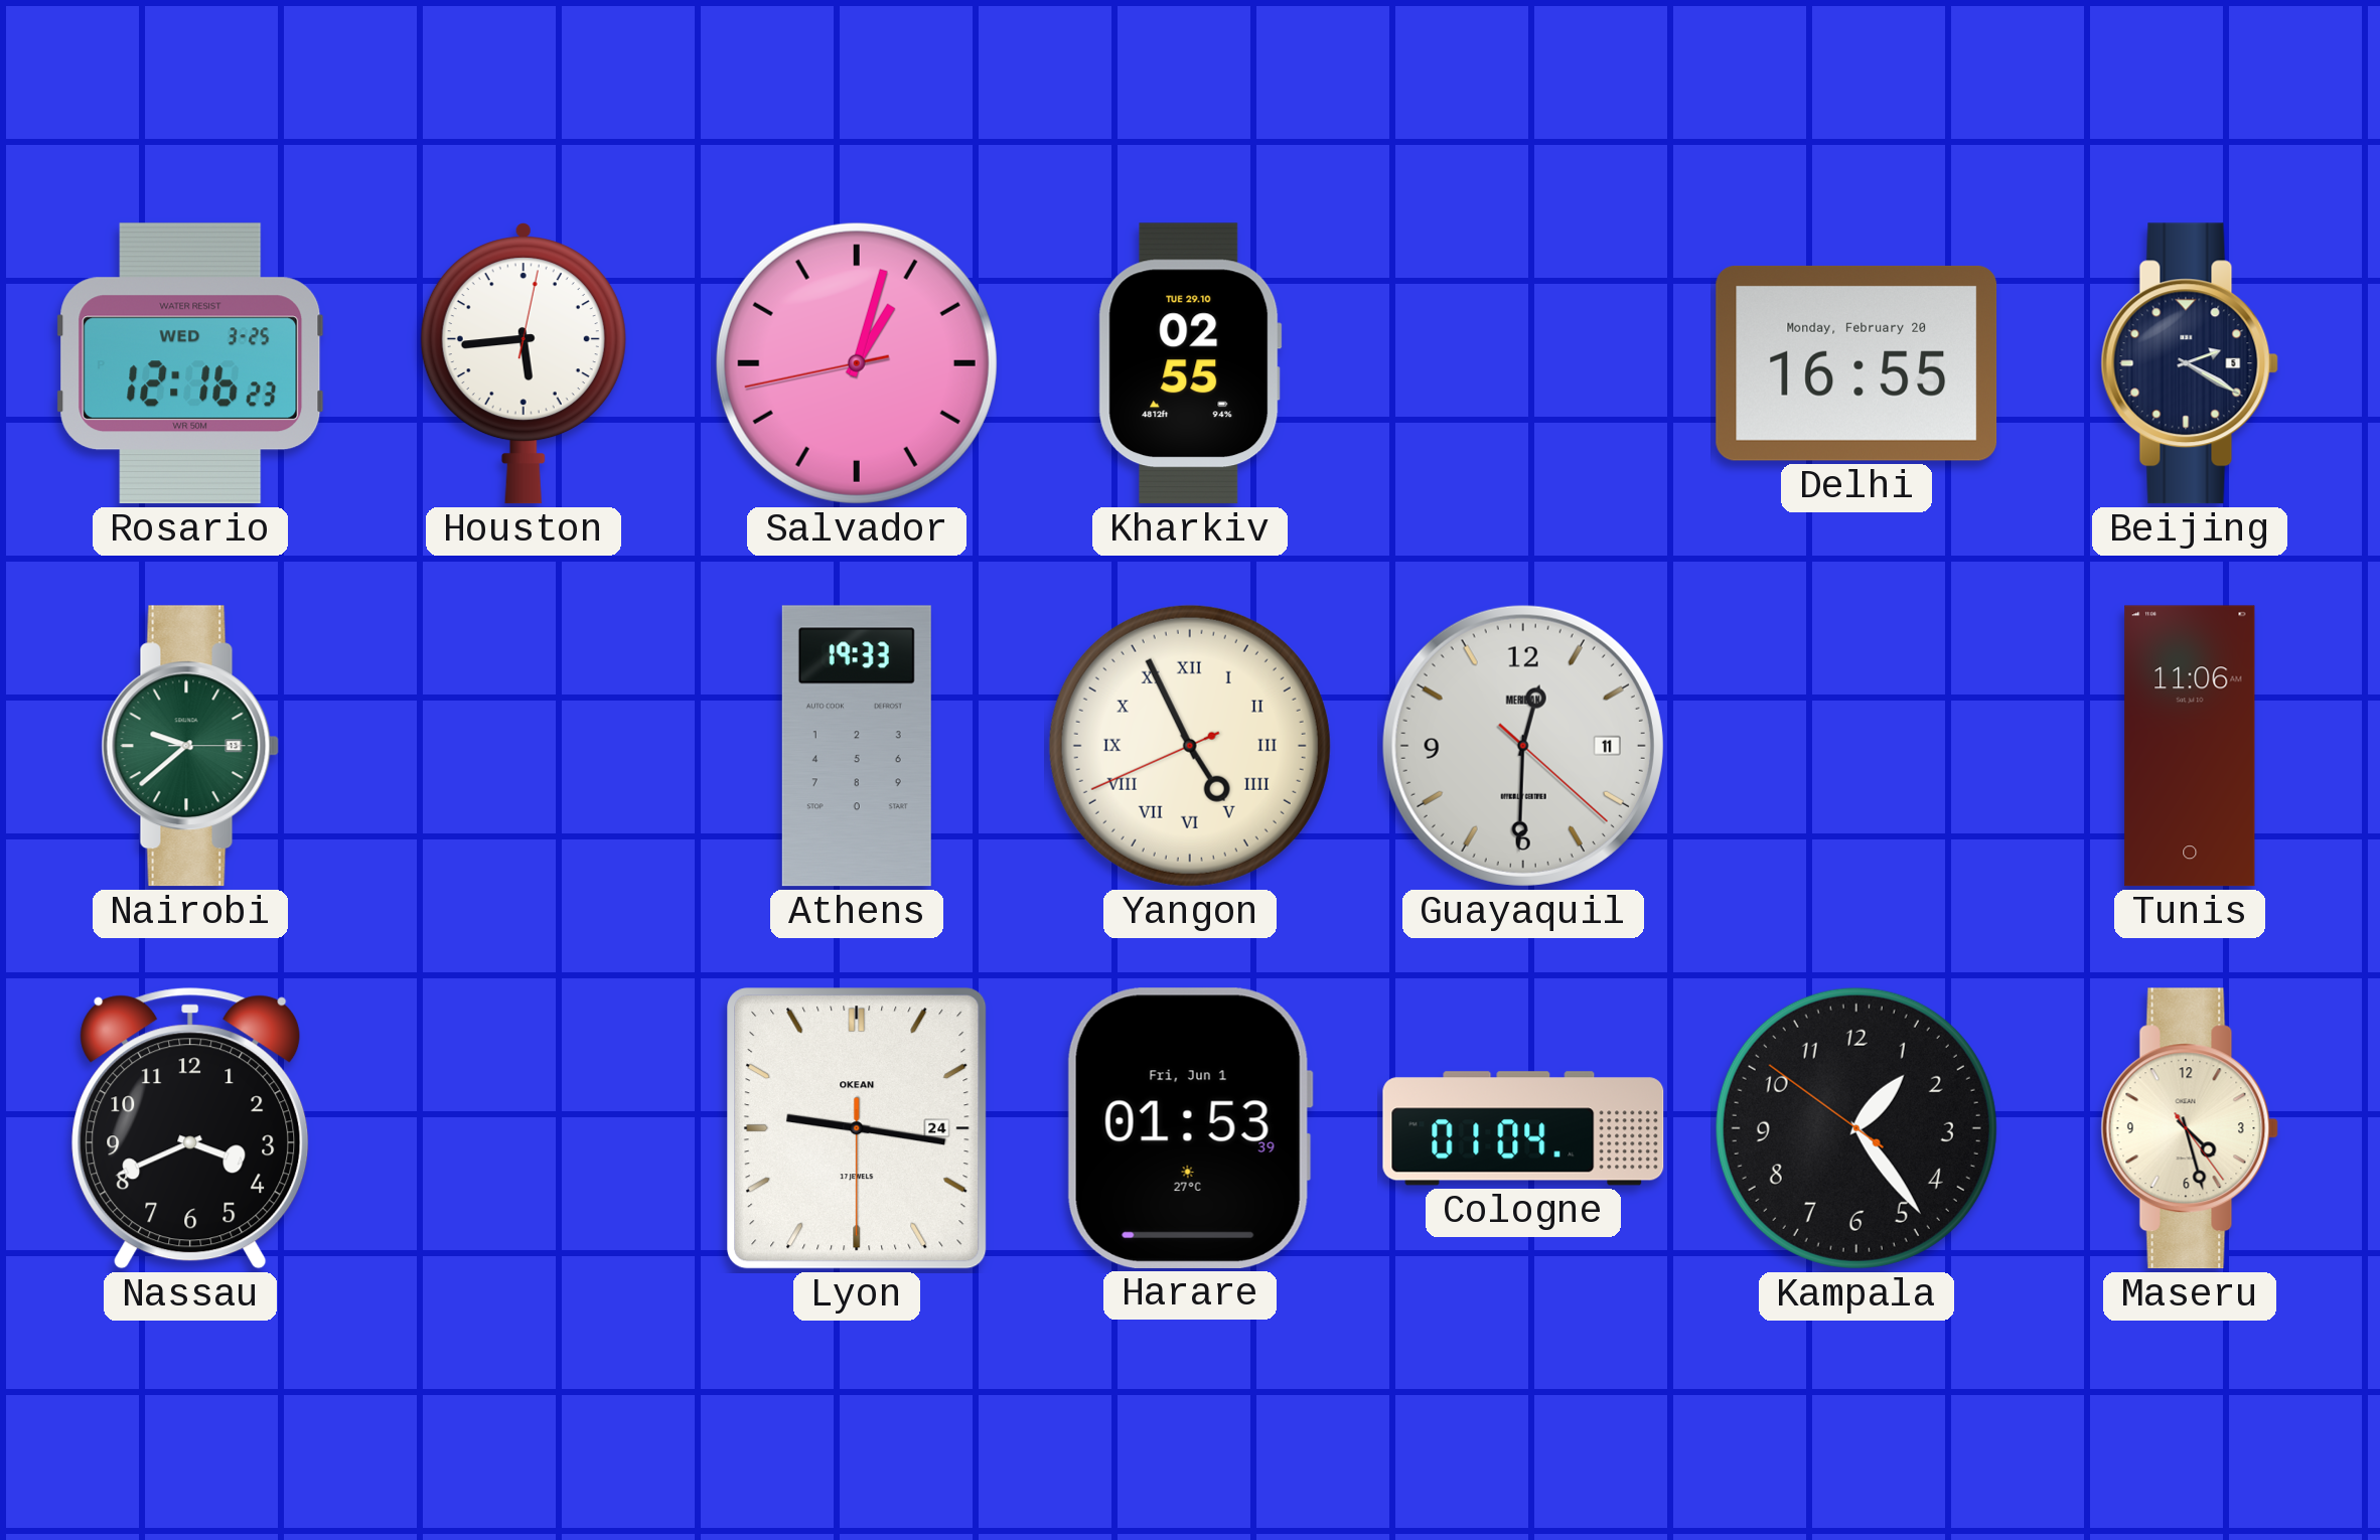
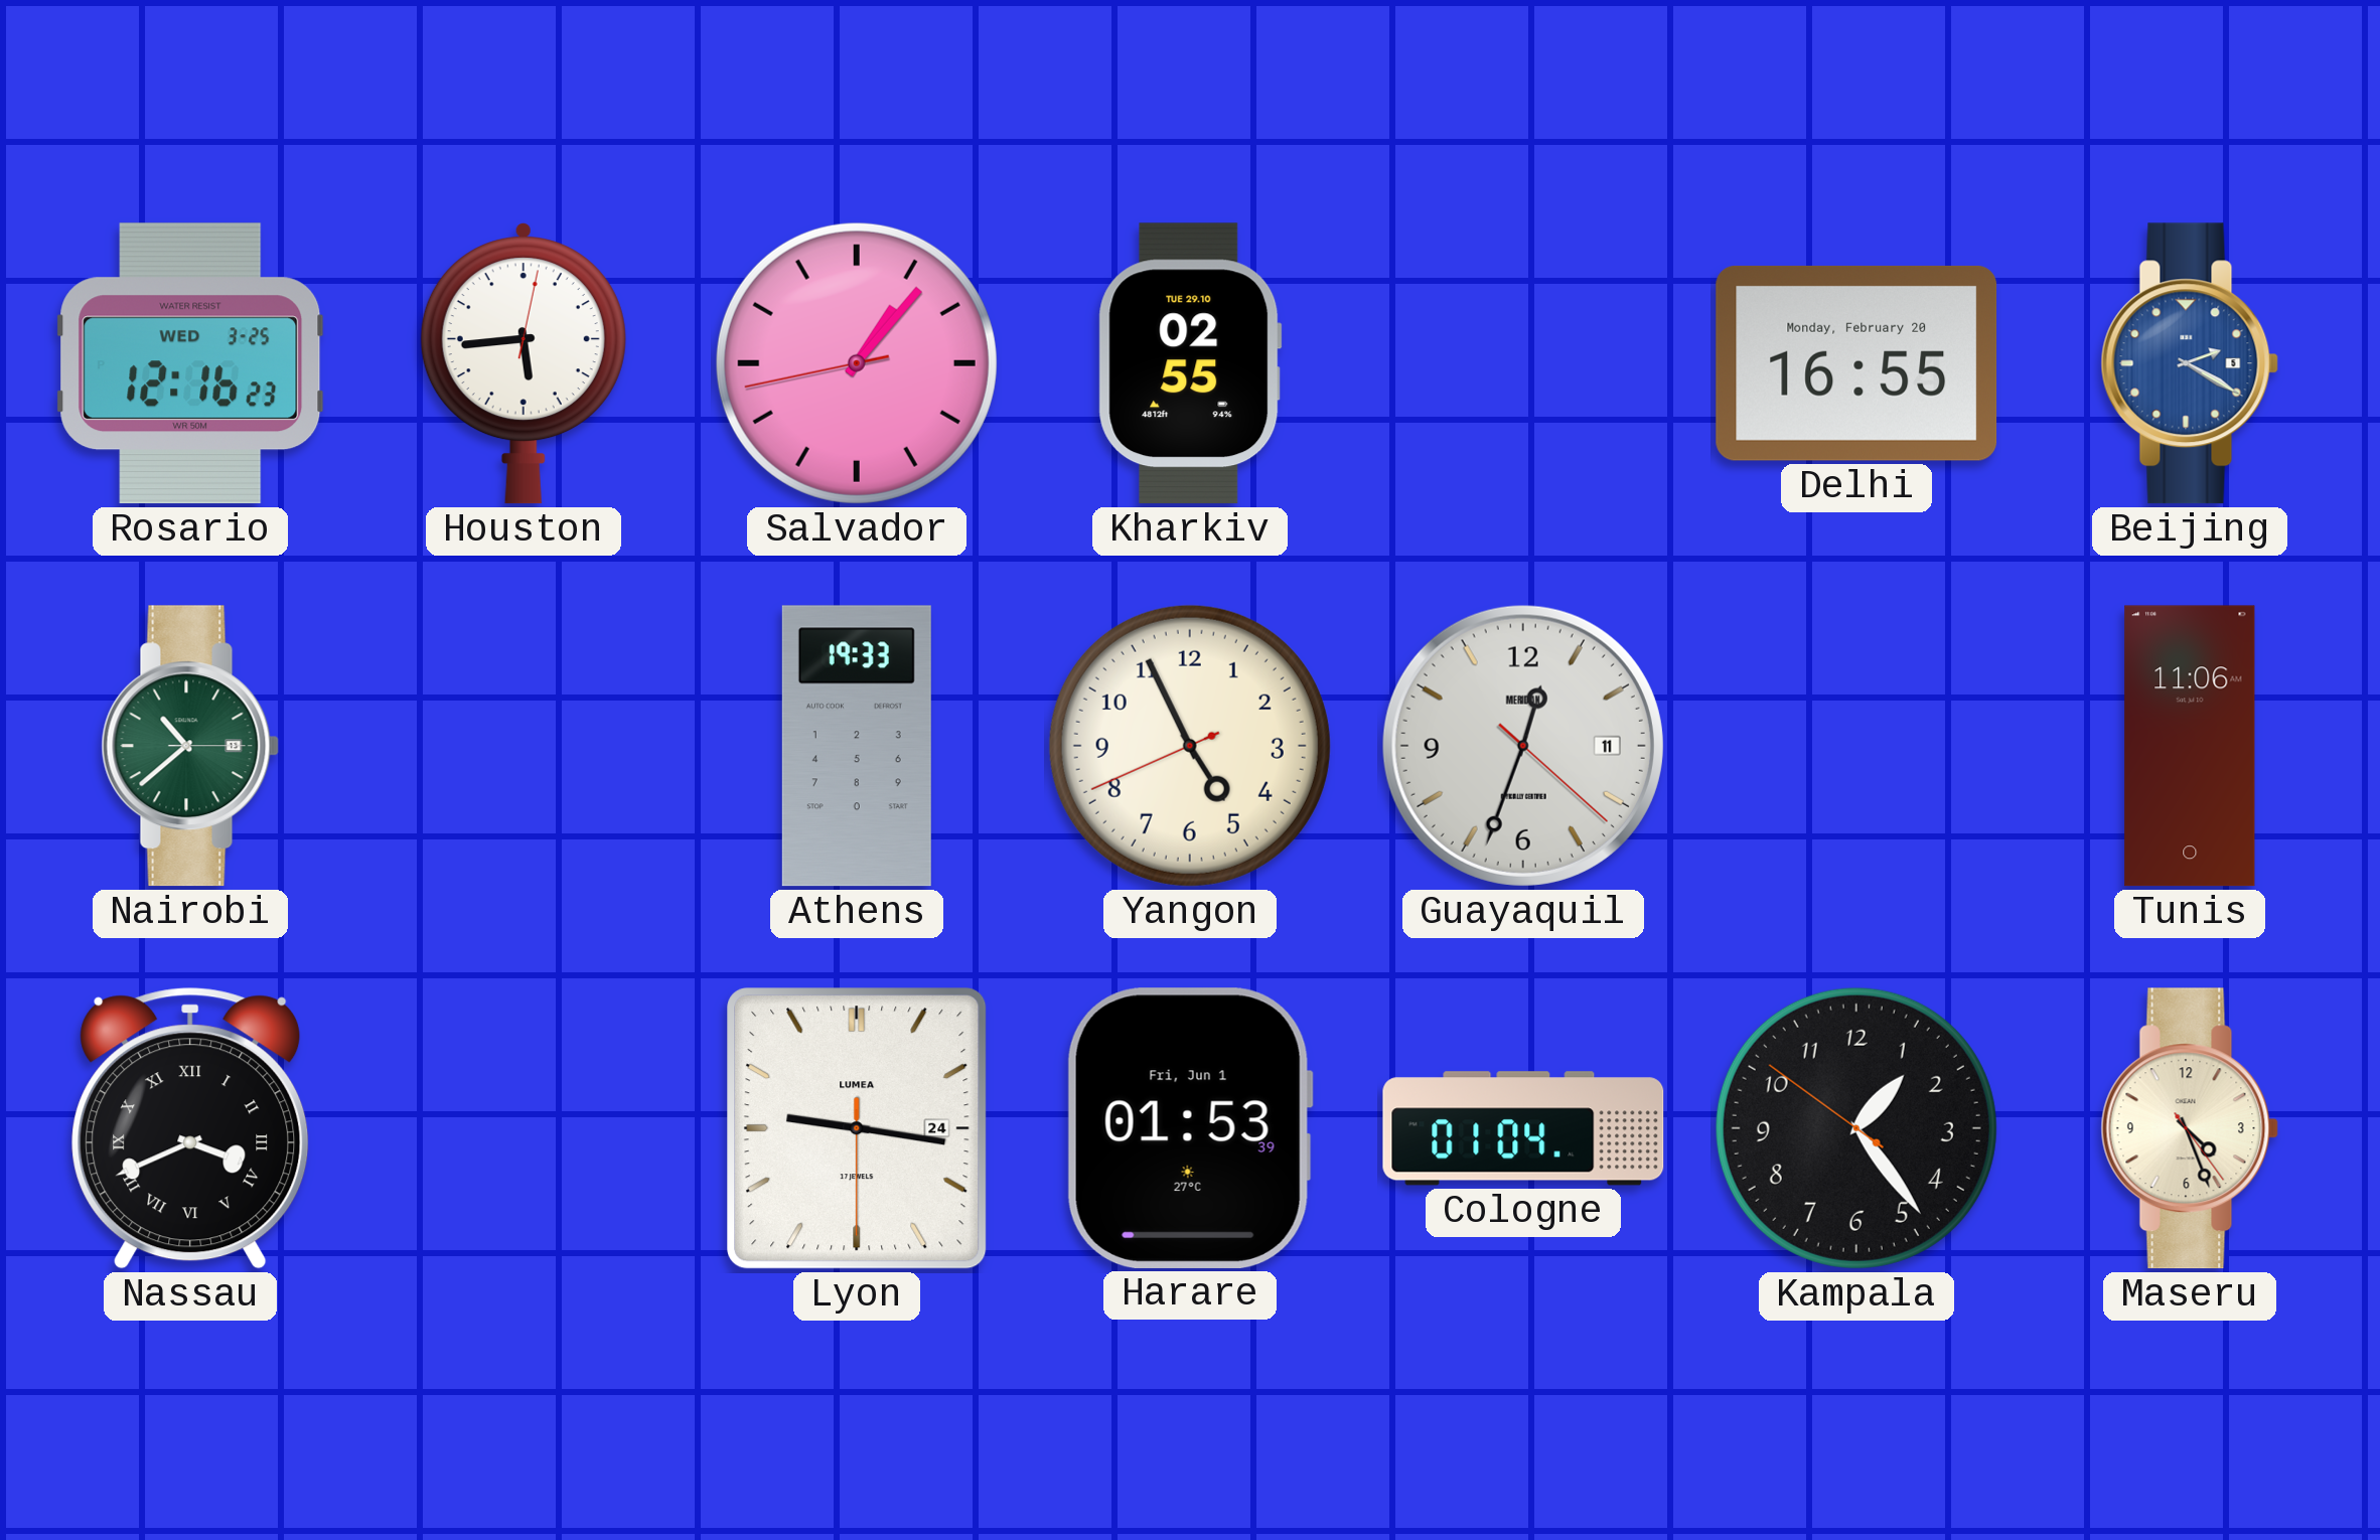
Salvador: 1:02 -> 1:06
Beijing dial: navy -> blue
Nairobi: 9:38 -> 10:38
Yangon numerals: Roman -> Arabic
Guayaquil: 12:30 -> 12:33
Nassau numerals: Arabic -> Roman
Lyon brand: OKEAN -> LUMEA
Maseru: 4:27 -> 4:26
